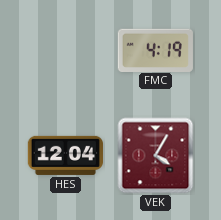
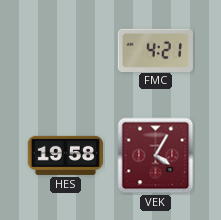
FMC: 4:19 -> 4:21
HES: 12:04 -> 19:58
